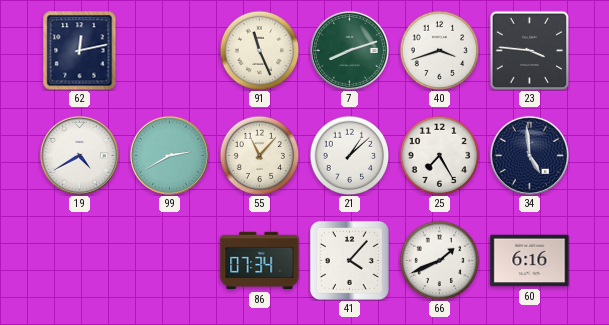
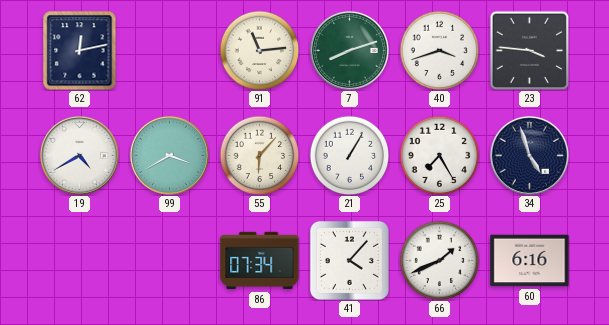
91: 11:26 -> 11:14
99: 2:40 -> 3:40
55: 11:07 -> 6:07
21: 1:08 -> 1:05
34: 4:59 -> 4:57
